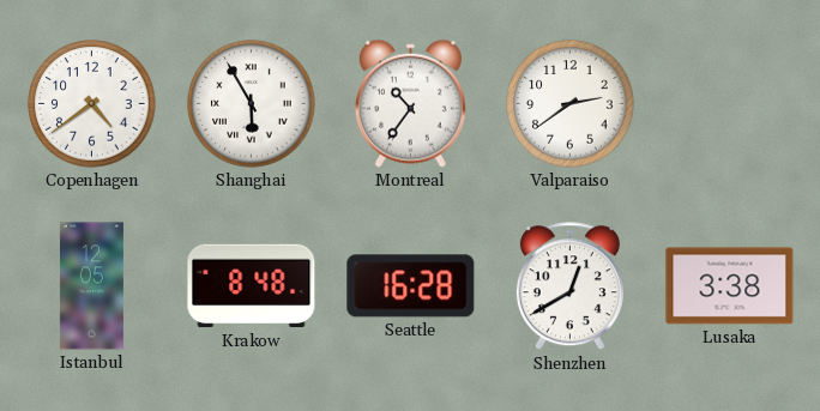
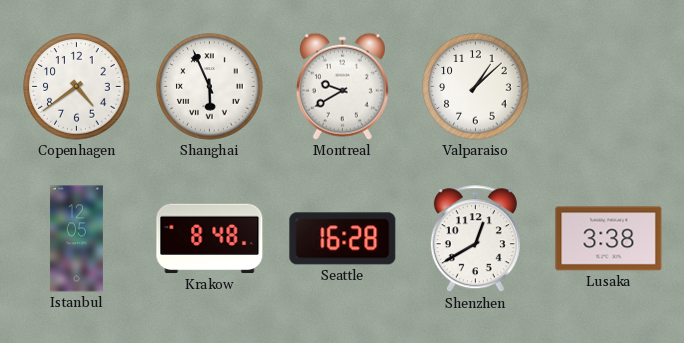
Shanghai: 5:55 -> 5:56
Montreal: 10:36 -> 9:40
Valparaiso: 2:39 -> 1:08
